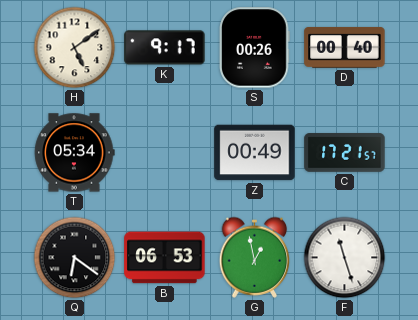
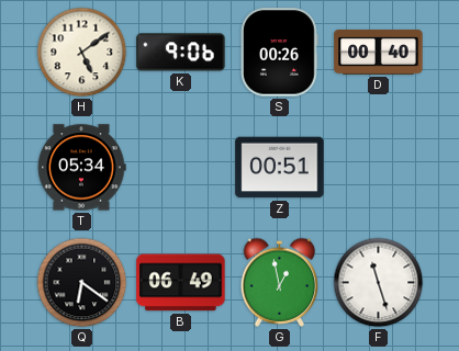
K: 9:17 -> 9:06
Z: 00:49 -> 00:51
C: 17:21 -> none
B: 06:53 -> 06:49
